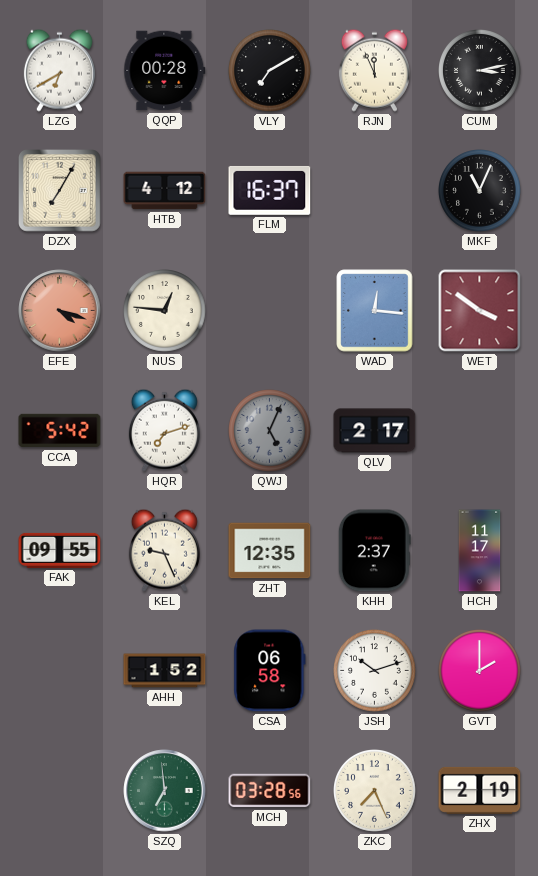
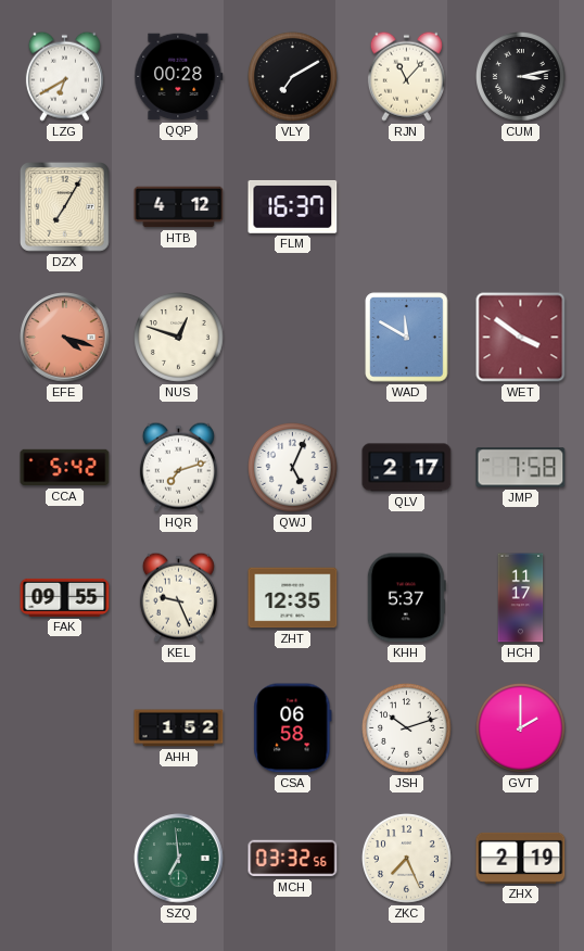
RJN: 11:56 -> 11:07
MKF: 11:04 -> none
NUS: 12:46 -> 12:48
WAD: 12:16 -> 11:50
QWJ dial: grey -> white
JMP: none -> 7:58
KHH: 2:37 -> 5:37
MCH: 03:28 -> 03:32
